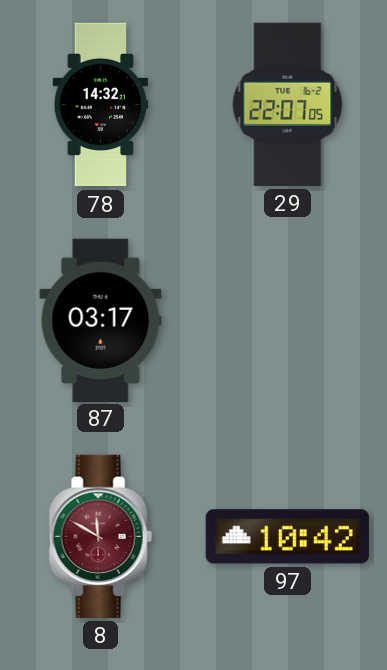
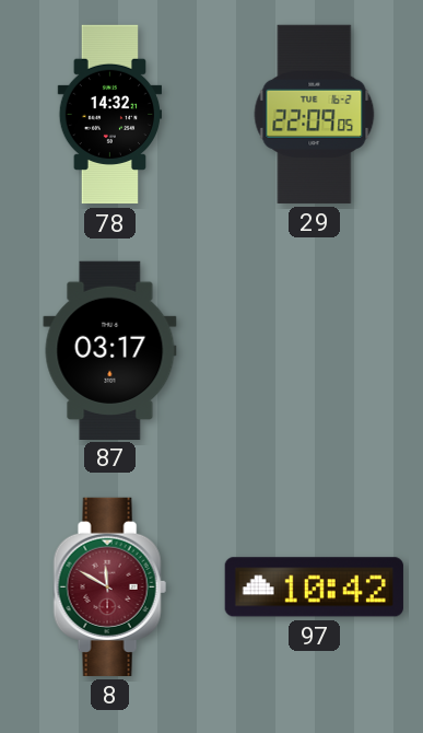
29: 22:07 -> 22:09
